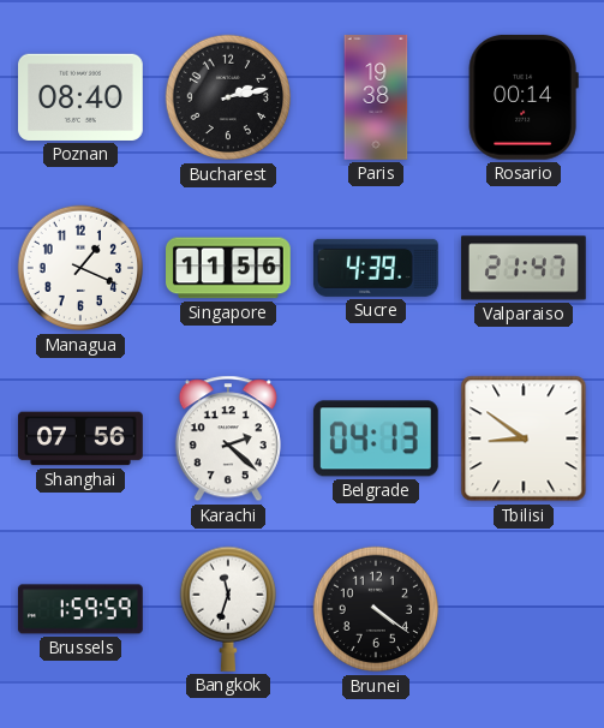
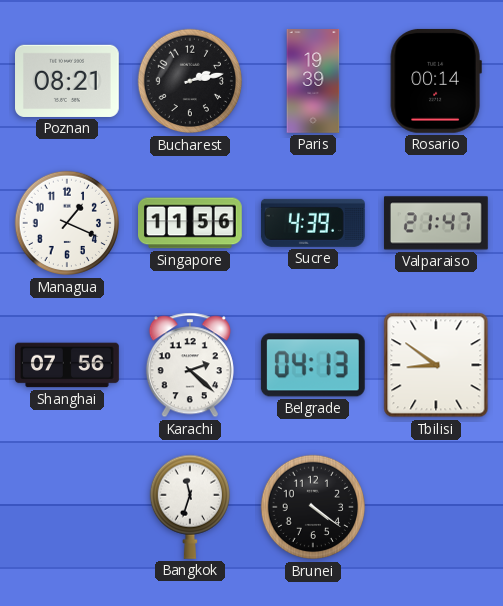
Poznan: 08:40 -> 08:21
Paris: 19:38 -> 19:39
Brussels: 1:59 -> none
